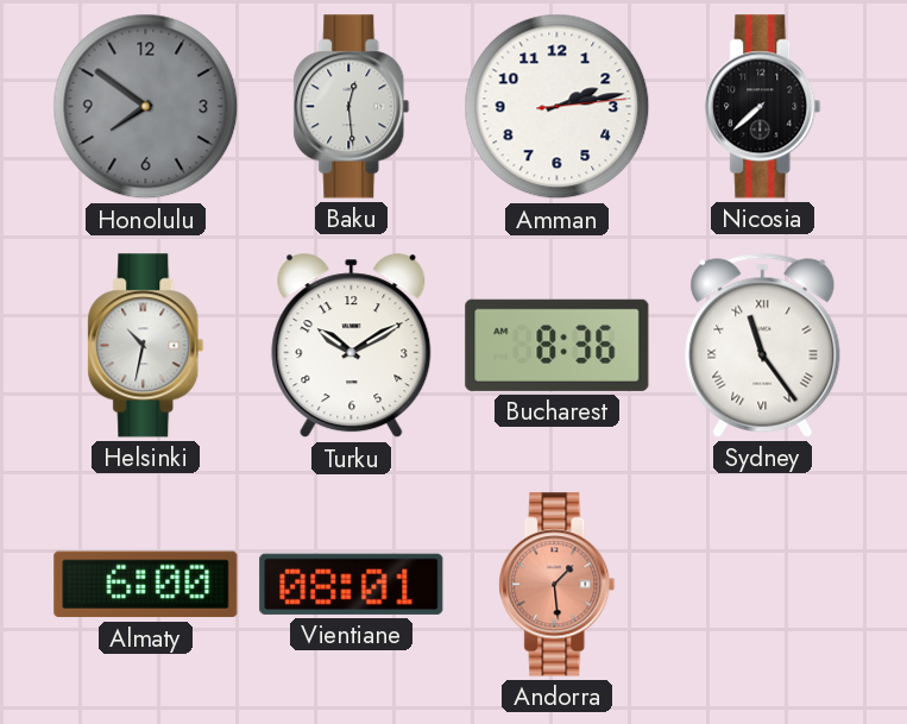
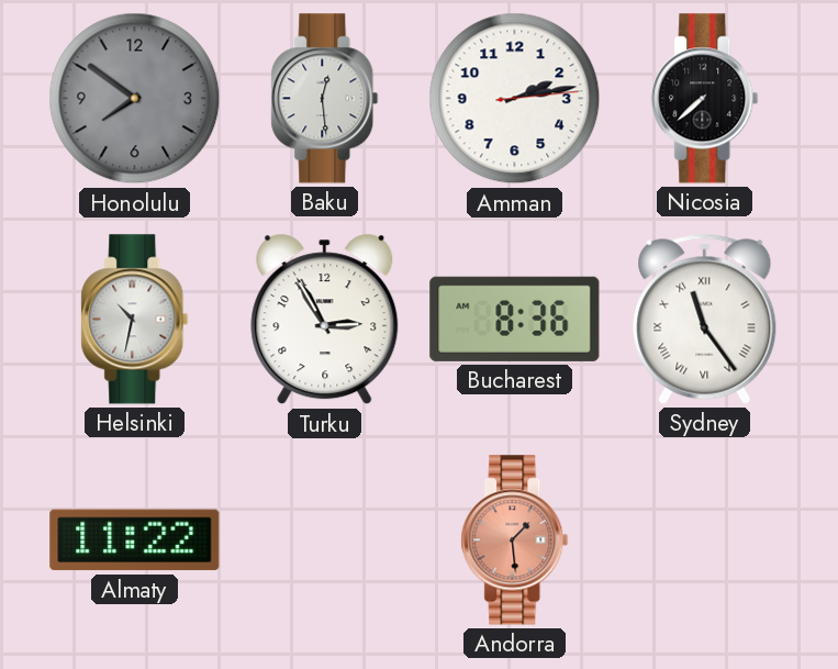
Turku: 10:10 -> 2:55
Almaty: 6:00 -> 11:22
Vientiane: 08:01 -> none
